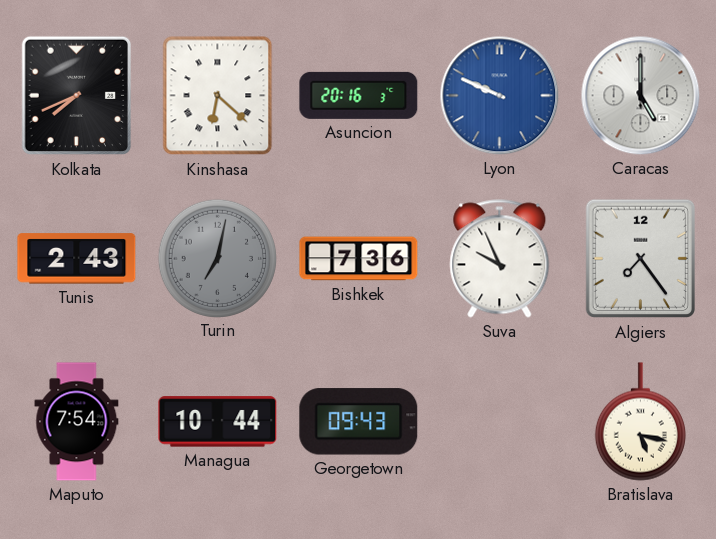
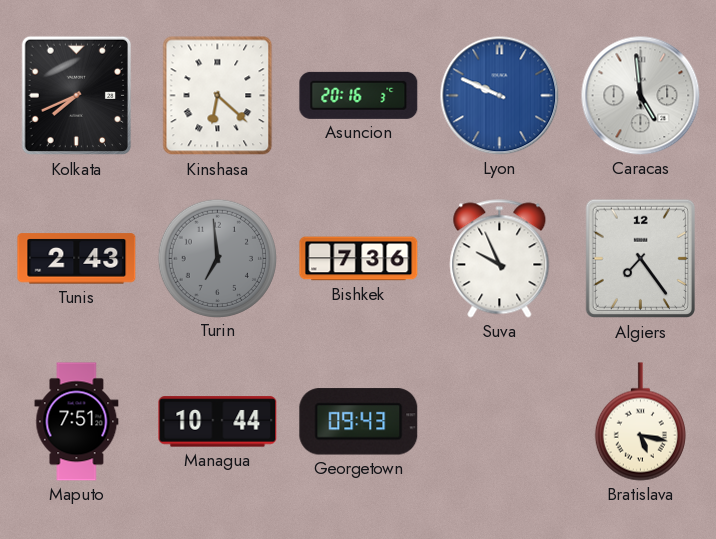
Caracas: 5:00 -> 4:59
Turin: 7:02 -> 6:59
Maputo: 7:54 -> 7:51
